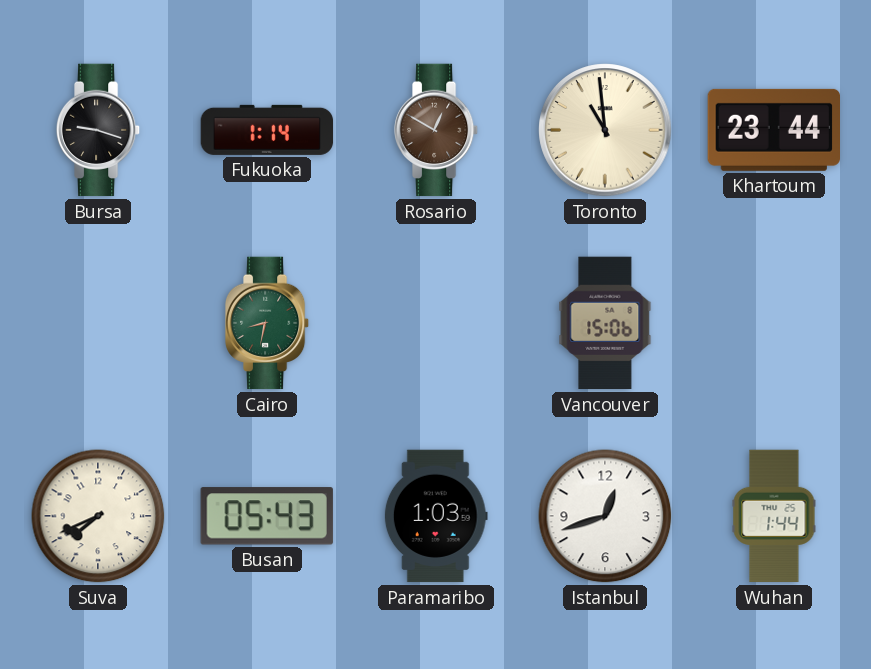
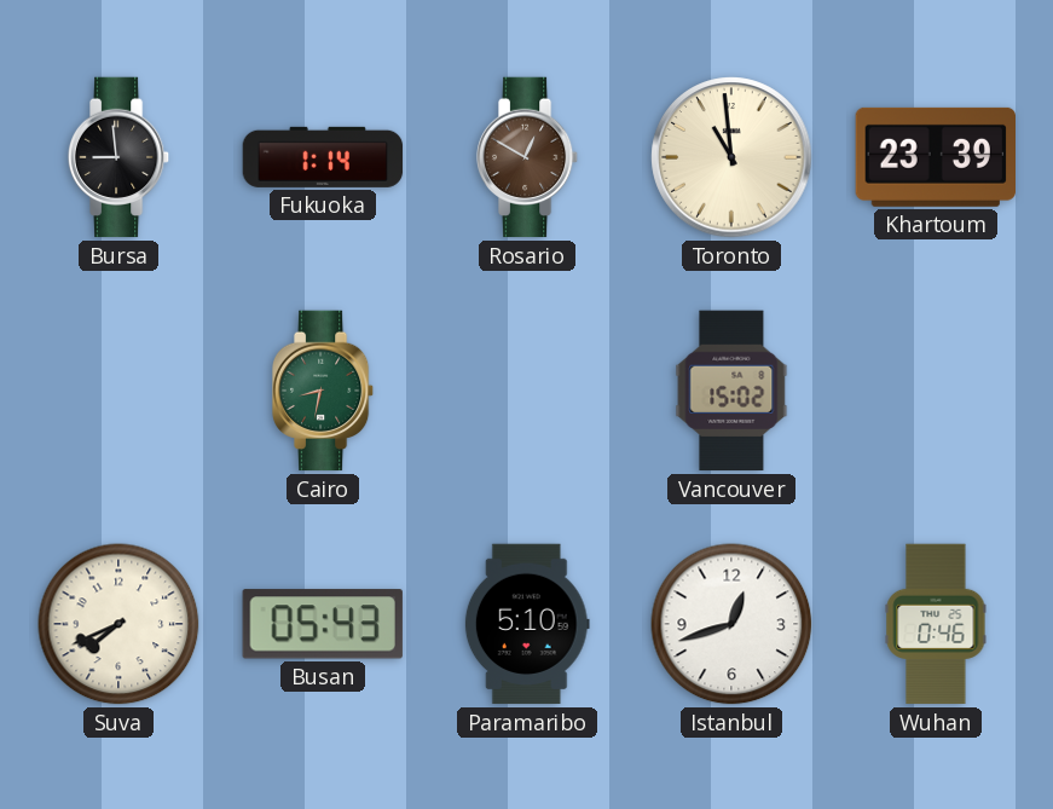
Bursa: 9:18 -> 8:59
Khartoum: 23:44 -> 23:39
Vancouver: 15:06 -> 15:02
Paramaribo: 1:03 -> 5:10
Wuhan: 1:44 -> 0:46
